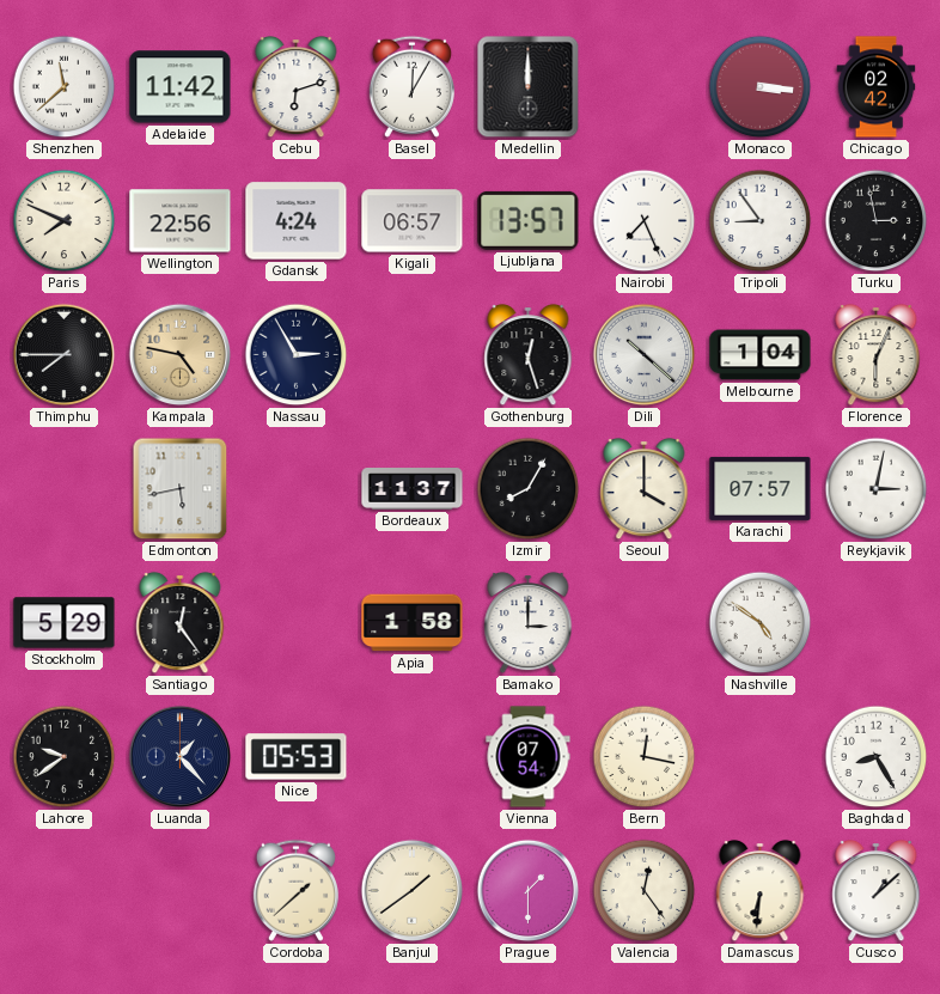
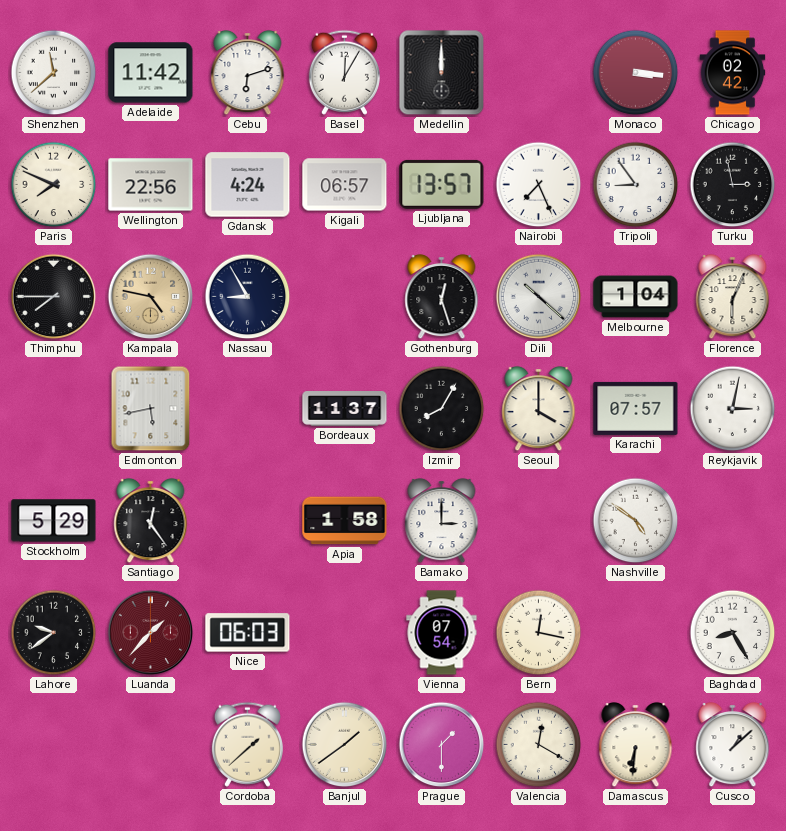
Nassau: 2:55 -> 8:55
Luanda: 1:23 -> 1:37
Luanda dial: navy -> burgundy
Nice: 05:53 -> 06:03
Valencia: 12:24 -> 12:20
